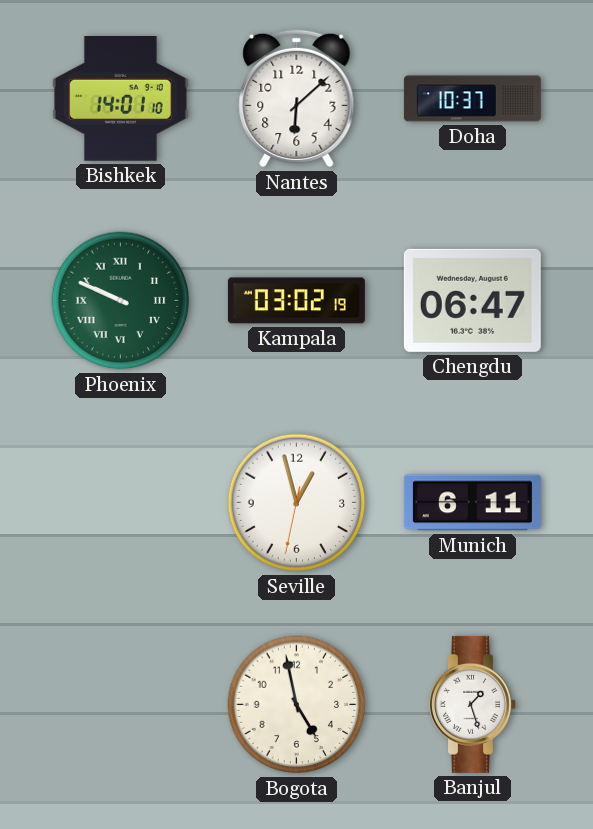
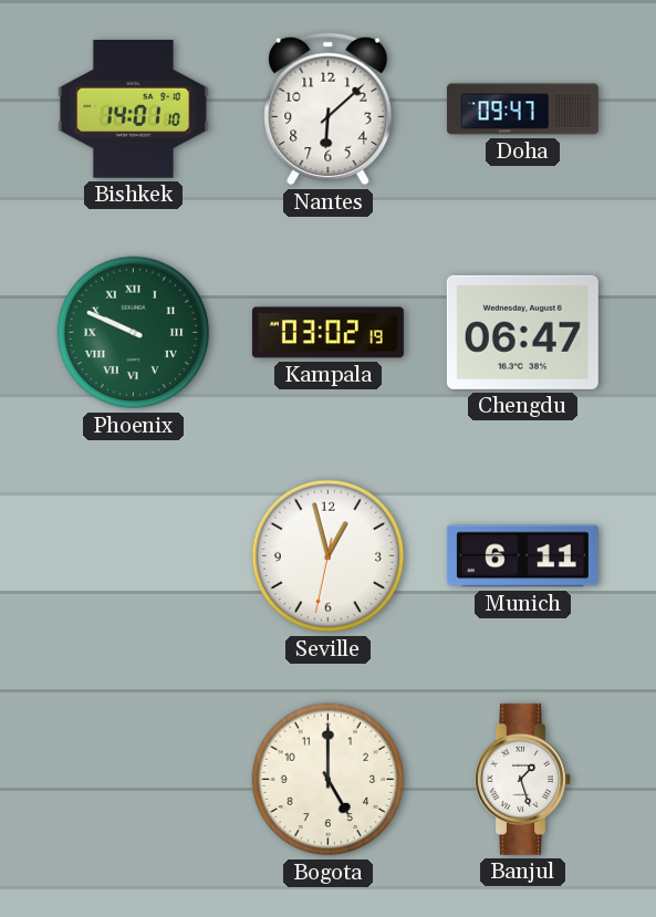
Doha: 10:37 -> 09:47
Bogota: 4:58 -> 5:00
